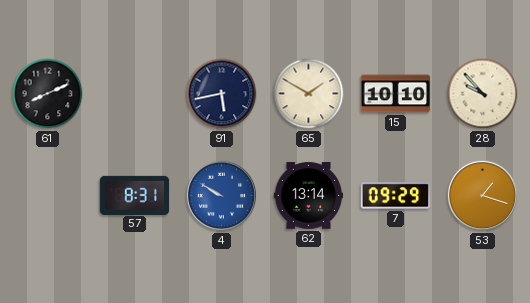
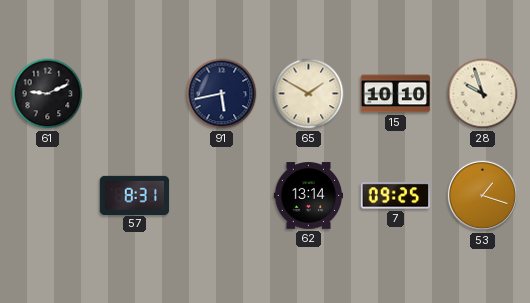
61: 8:11 -> 9:11
28: 9:53 -> 9:57
4: 9:50 -> none
7: 09:29 -> 09:25
